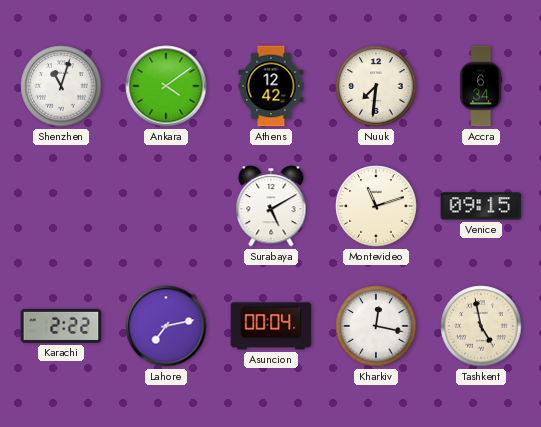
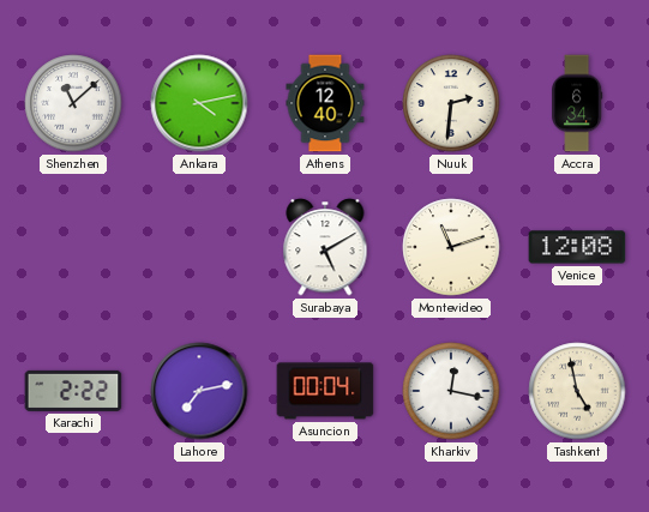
Shenzhen: 11:03 -> 11:08
Ankara: 4:09 -> 4:13
Athens: 12:42 -> 12:40
Nuuk: 7:31 -> 2:31
Venice: 09:15 -> 12:08
